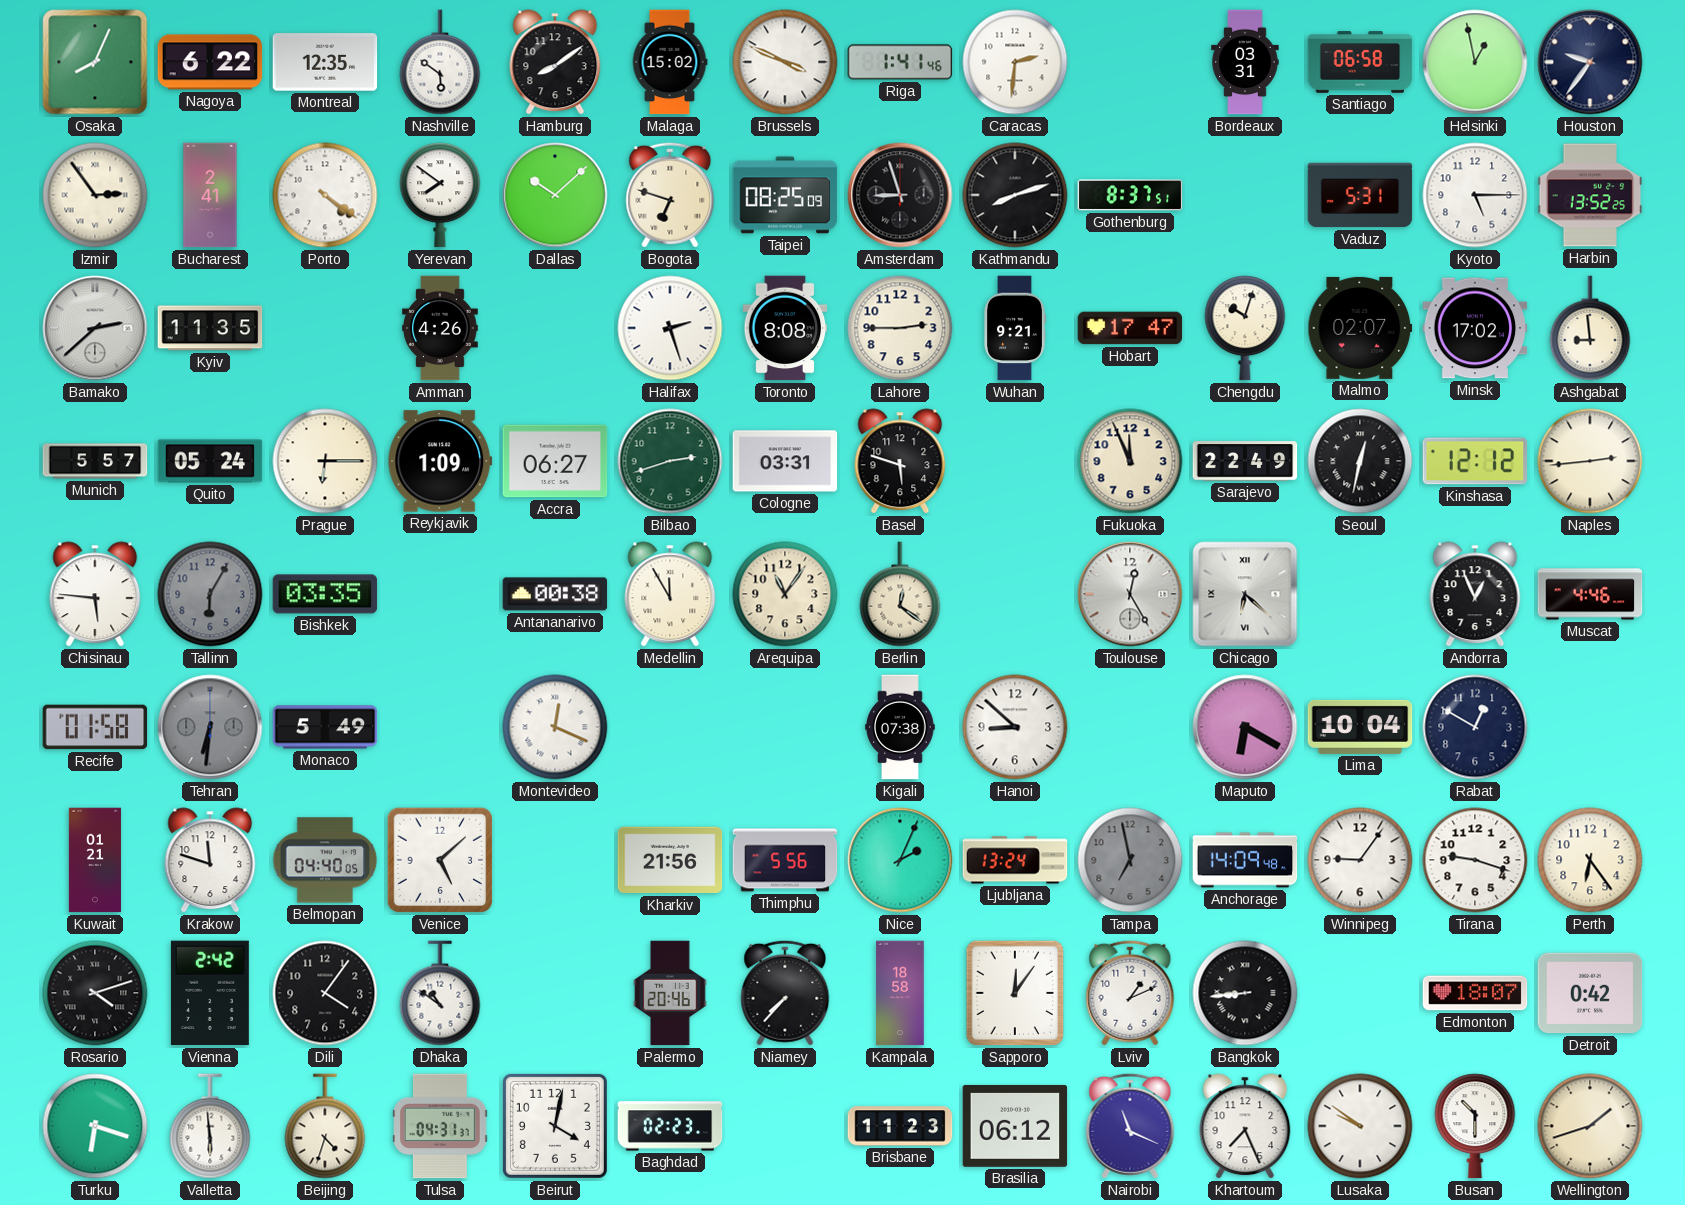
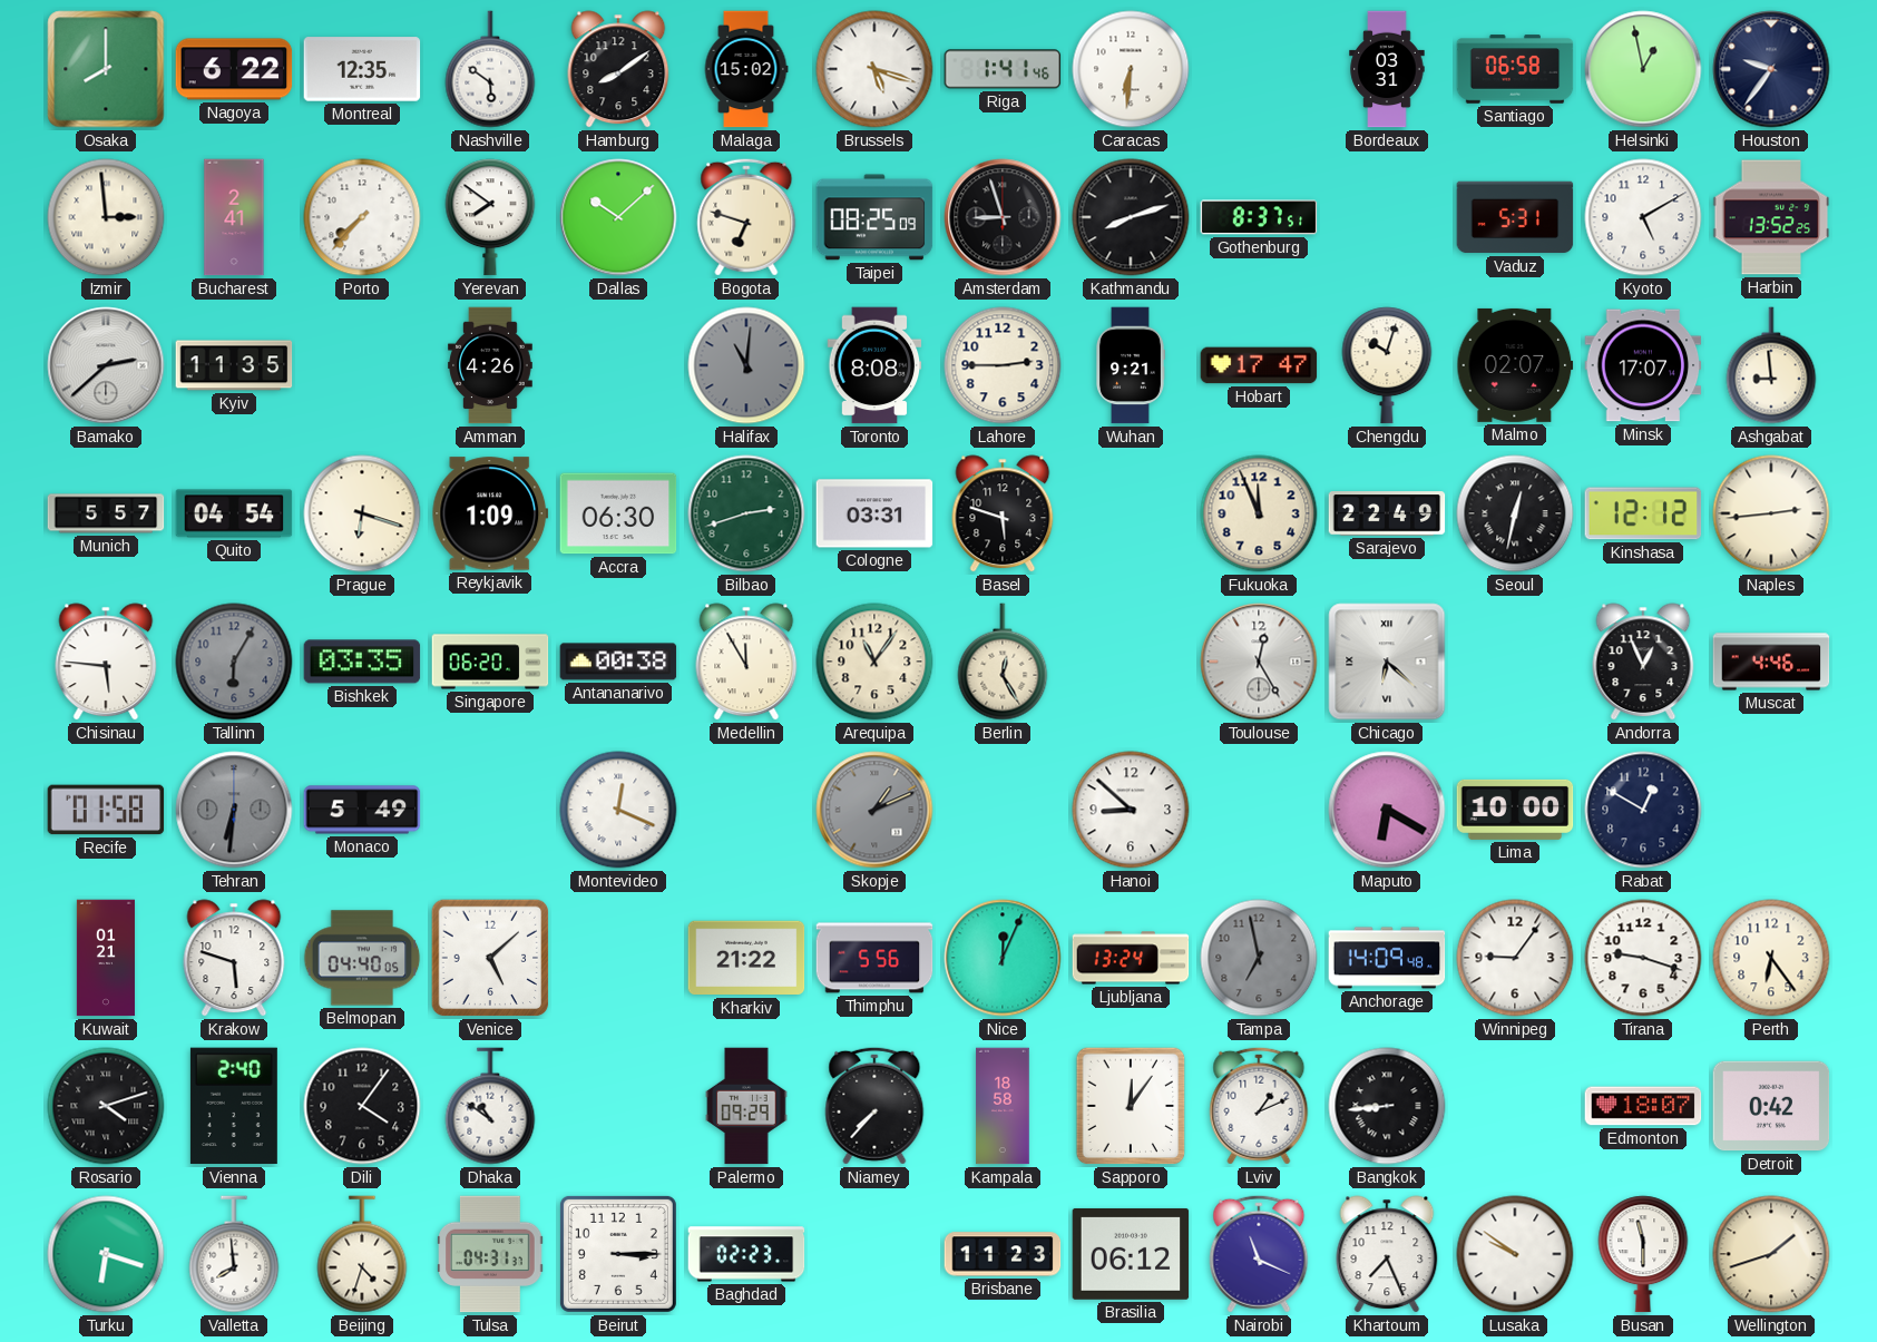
Osaka: 8:04 -> 8:00
Brussels: 3:49 -> 5:18
Caracas: 2:31 -> 6:31
Izmir: 2:54 -> 2:59
Porto: 4:21 -> 7:37
Kyoto: 5:15 -> 5:10
Halifax: 2:27 -> 11:01
Halifax dial: white -> grey
Minsk: 17:02 -> 17:07
Quito: 05:24 -> 04:54
Prague: 6:15 -> 6:18
Accra: 06:27 -> 06:30
Singapore: none -> 06:20
Berlin: 12:21 -> 12:25
Skopje: none -> 1:11
Kigali: 07:38 -> none
Lima: 10:04 -> 10:00
Krakow: 11:48 -> 5:48
Kharkiv: 21:56 -> 21:22
Nice: 2:04 -> 12:04
Vienna: 2:42 -> 2:40
Palermo: 20:46 -> 09:29
Valletta: 5:59 -> 7:59
Beirut: 4:02 -> 3:15
Busan: 10:30 -> 11:30
